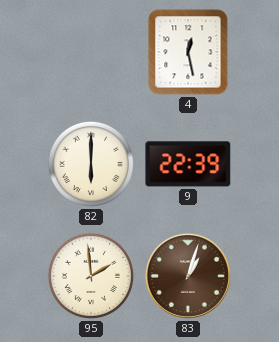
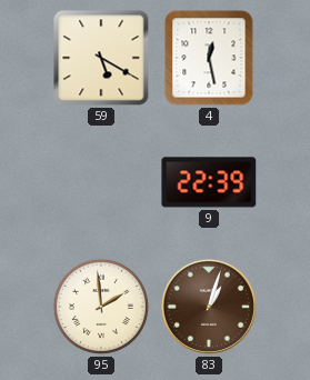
59: none -> 5:20
82: 6:00 -> none
